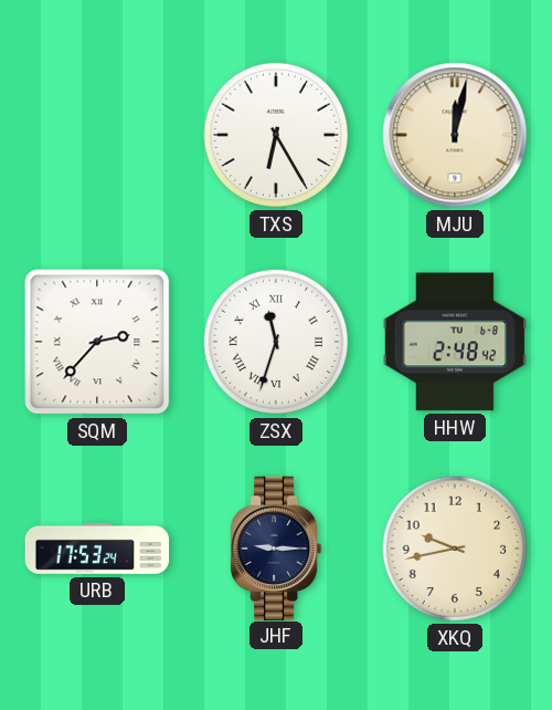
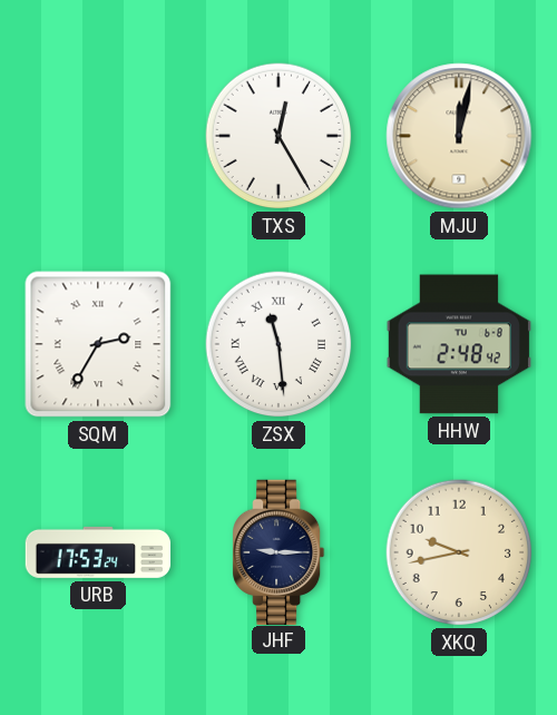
TXS: 6:25 -> 12:25
SQM: 2:37 -> 2:35
ZSX: 11:33 -> 11:29
